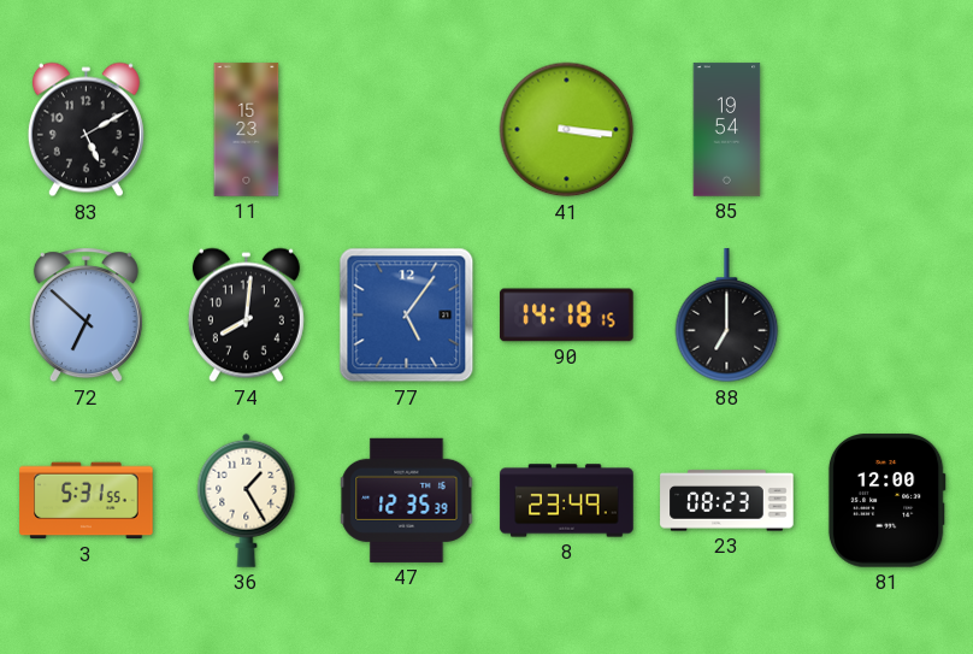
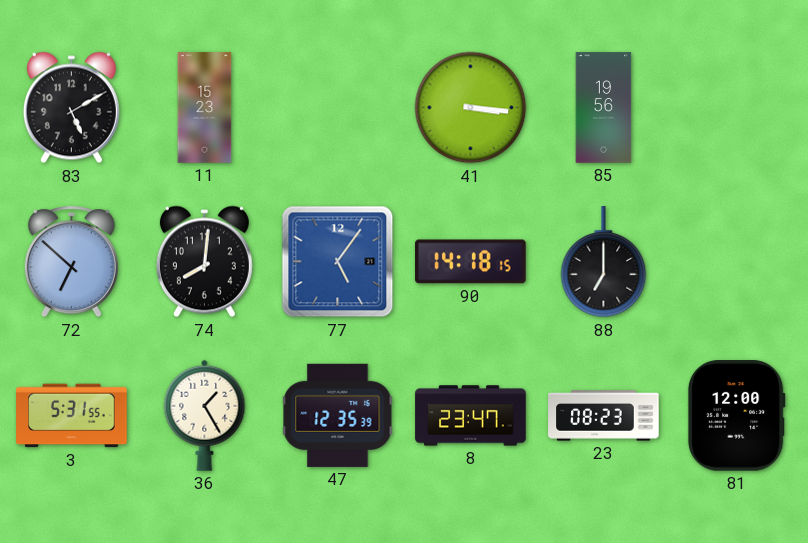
85: 19:54 -> 19:56
8: 23:49 -> 23:47
